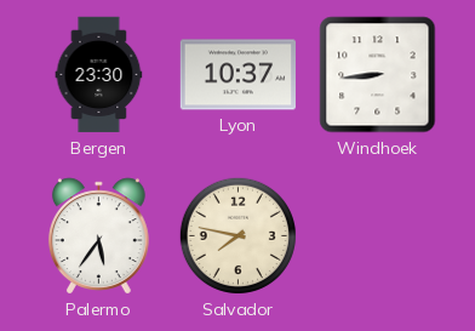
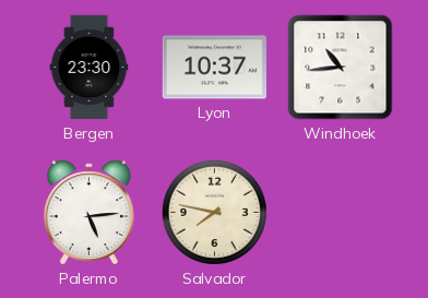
Windhoek: 8:44 -> 10:44
Palermo: 5:36 -> 5:14
